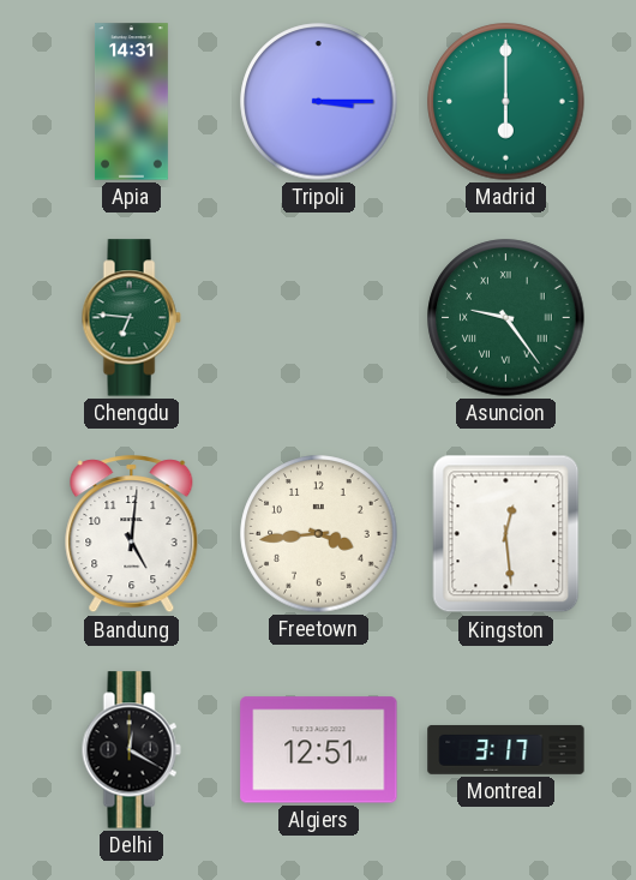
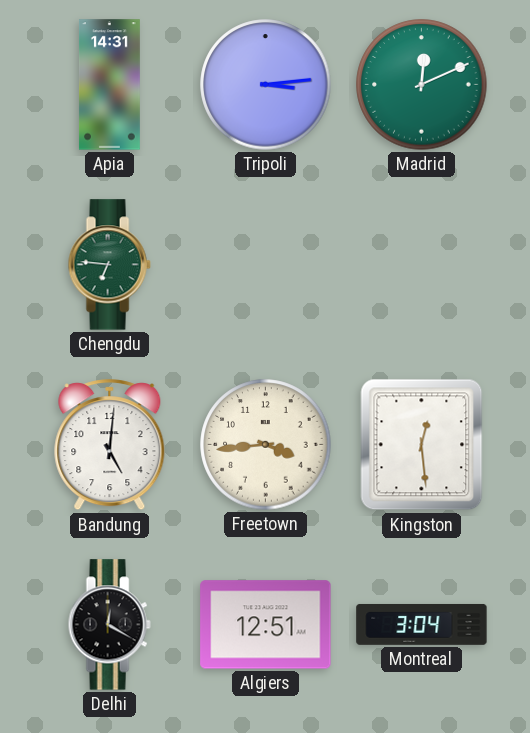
Tripoli: 3:15 -> 3:14
Madrid: 6:00 -> 12:11
Asuncion: 9:24 -> none
Montreal: 3:17 -> 3:04
